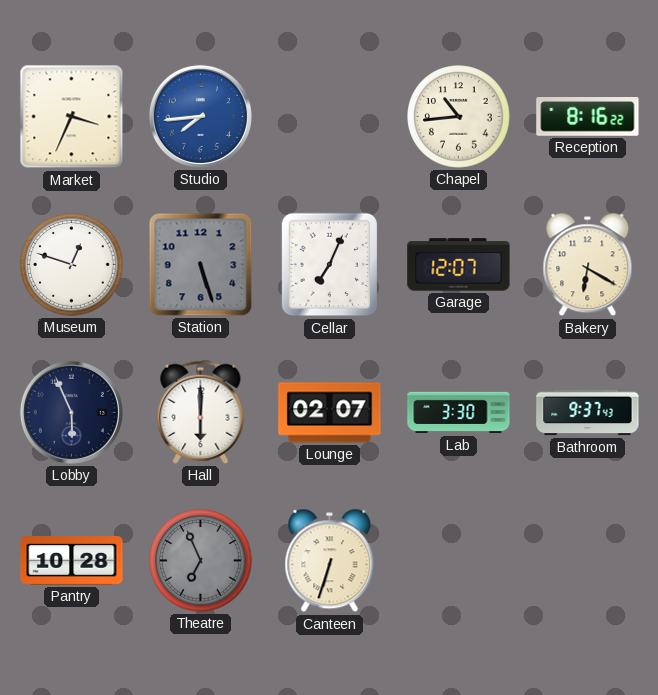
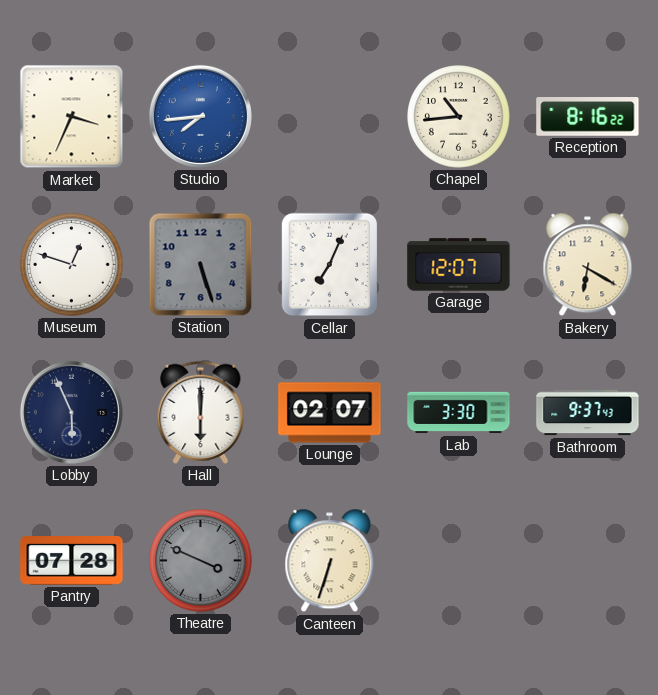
Pantry: 10:28 -> 07:28
Theatre: 6:56 -> 3:49
